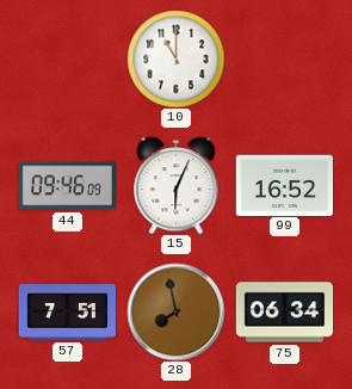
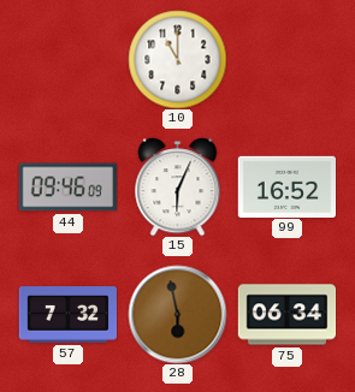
57: 7:51 -> 7:32
28: 7:58 -> 5:58
